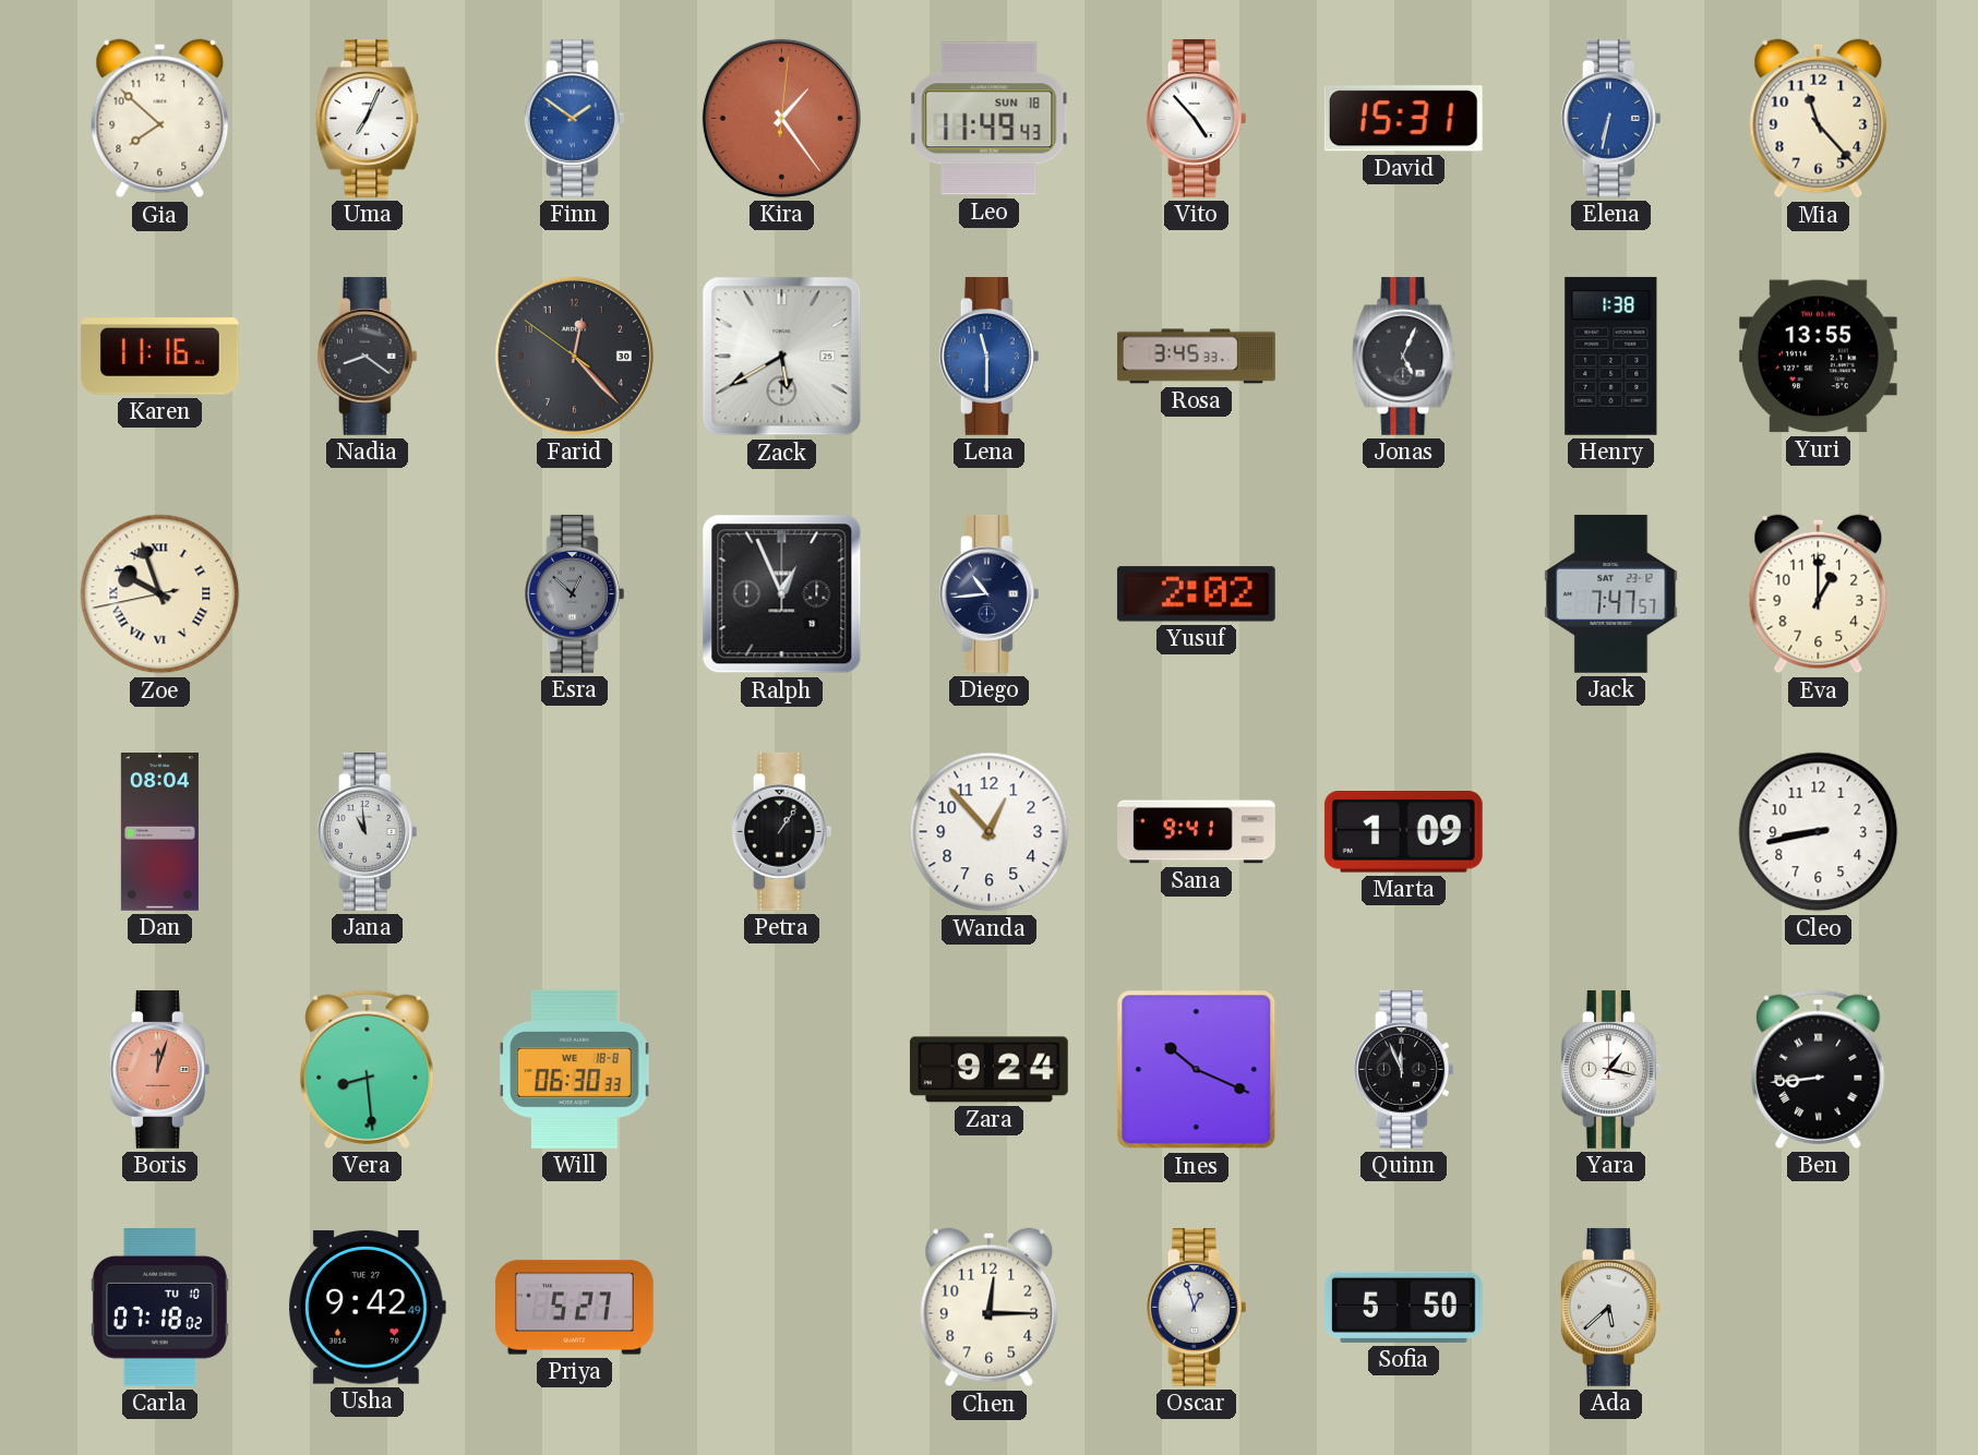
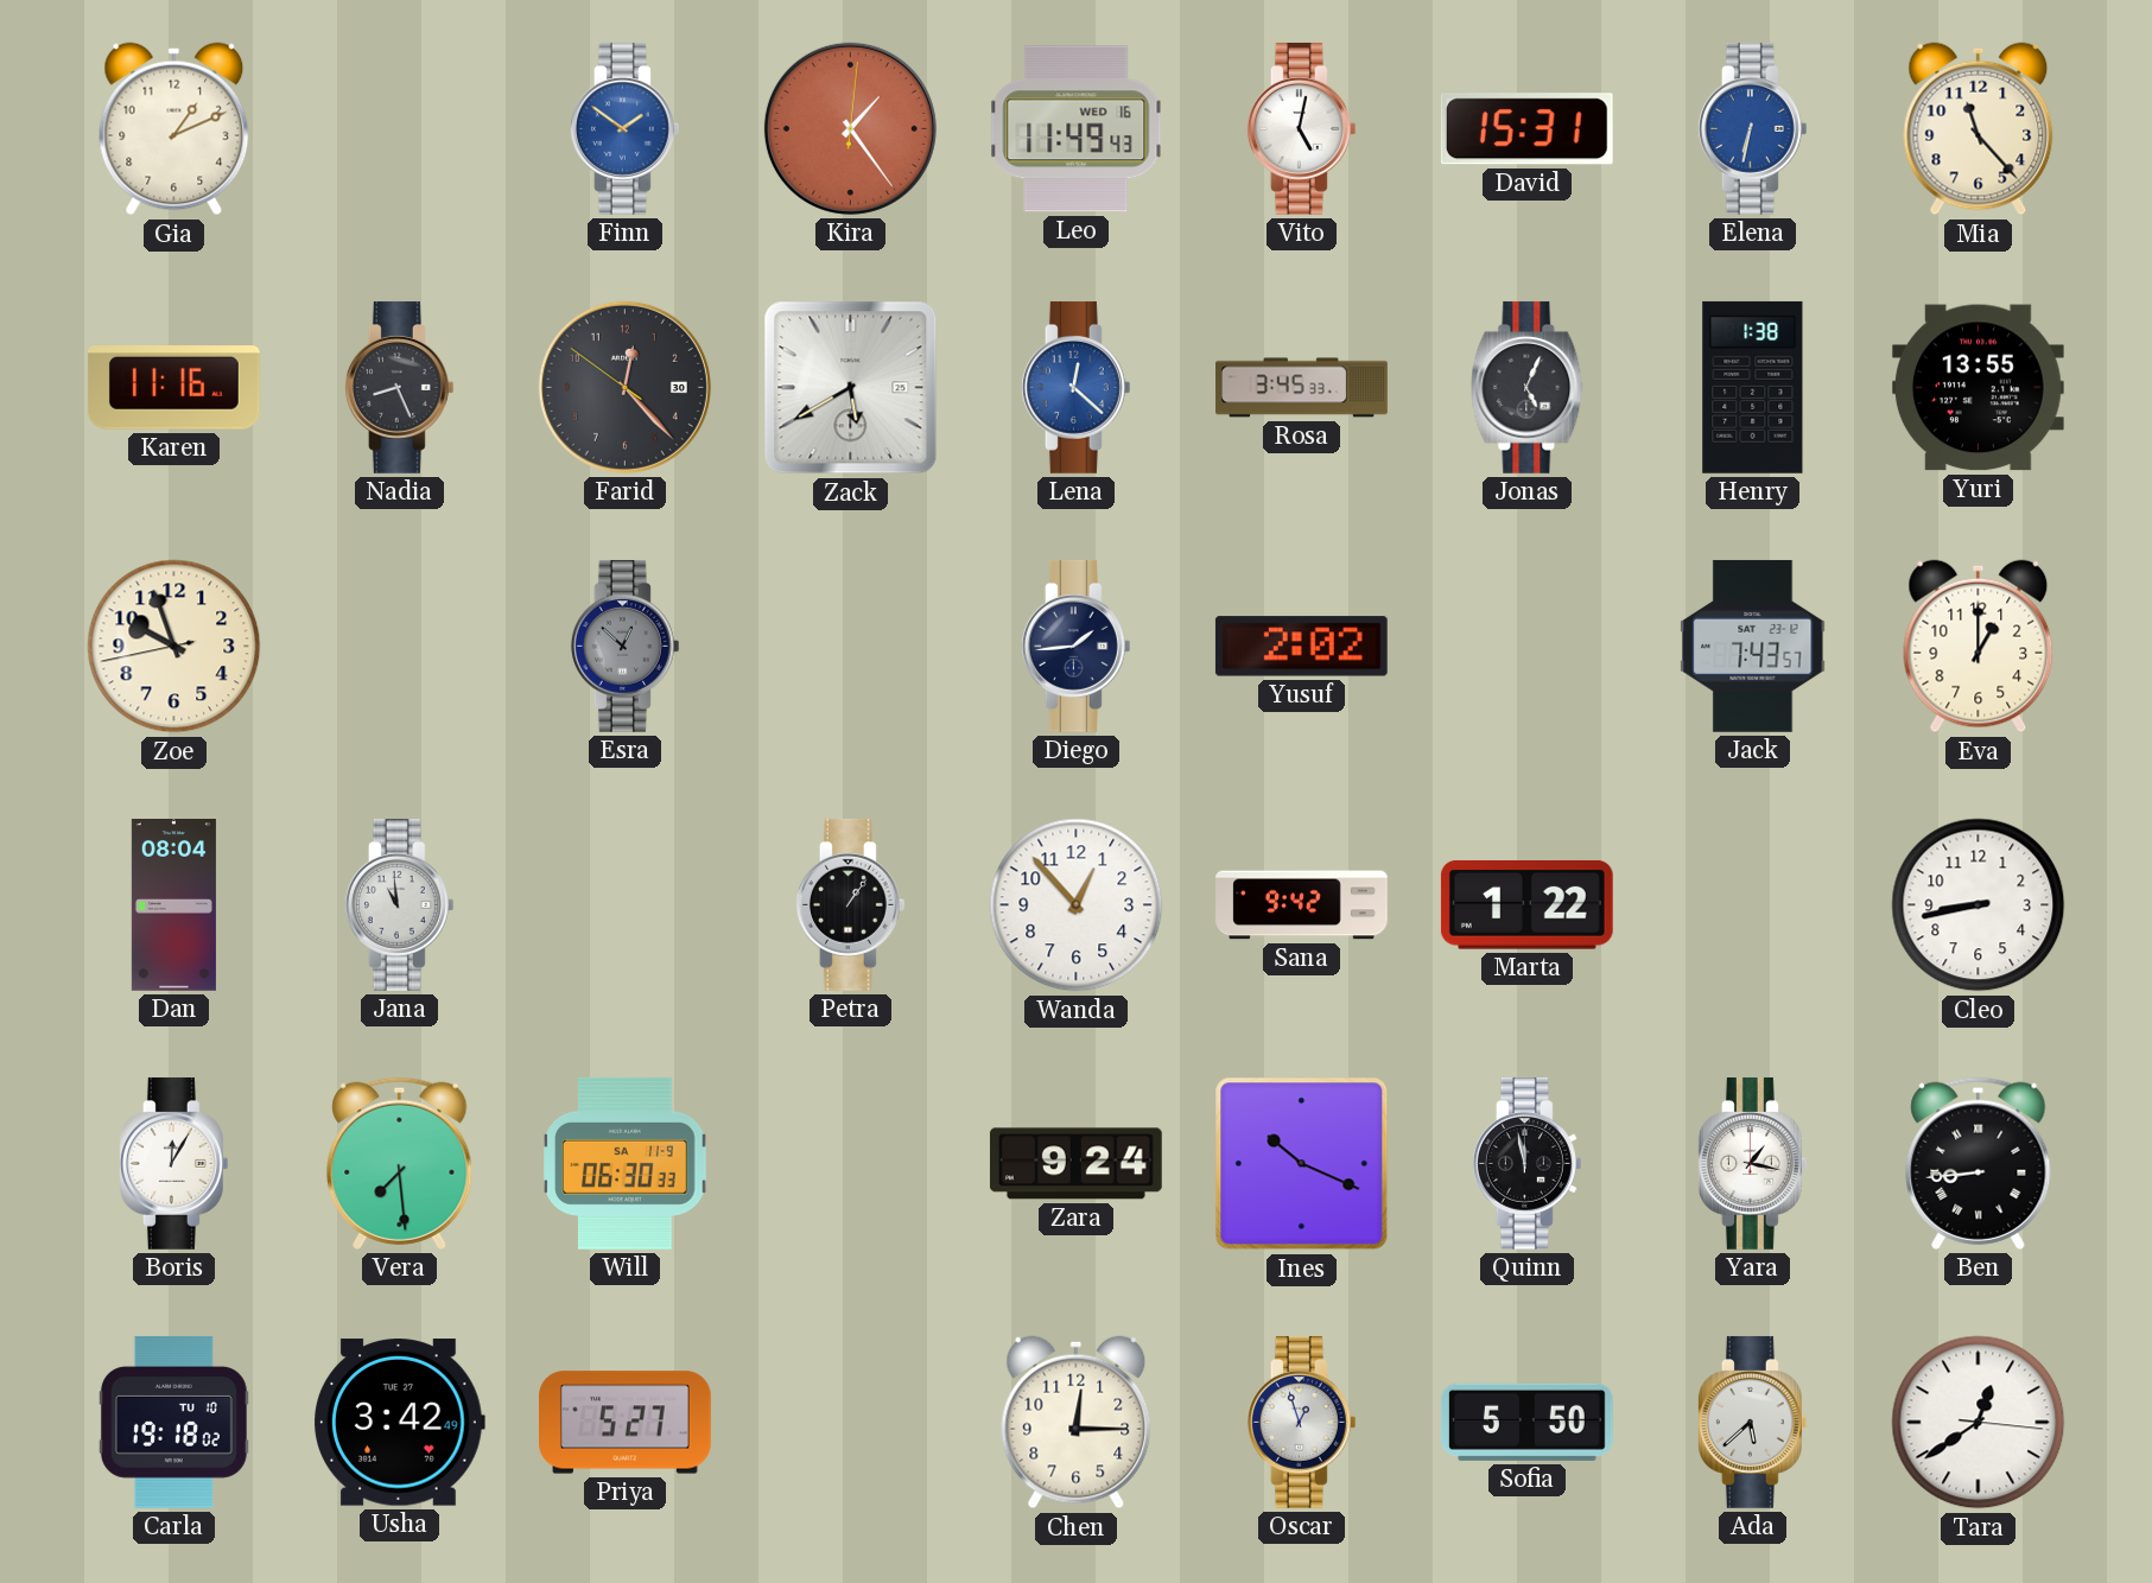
Gia: 7:52 -> 1:11
Uma: 7:04 -> none
Leo date: SUN 18 -> WED 16
Vito: 4:53 -> 5:02
Nadia: 8:21 -> 8:26
Lena: 11:30 -> 12:22
Zoe numerals: Roman -> Arabic
Ralph: 12:56 -> none
Diego: 10:44 -> 1:44
Jack: 7:47 -> 7:43
Sana: 9:41 -> 9:42
Marta: 1:09 -> 1:22
Boris: 12:03 -> 12:05
Boris dial: salmon -> white
Vera: 8:29 -> 7:29
Will date: WE 18-8 -> SA 11-9
Quinn: 11:56 -> 11:58
Carla: 07:18 -> 19:18
Usha: 9:42 -> 3:42
Tara: none -> 12:39
